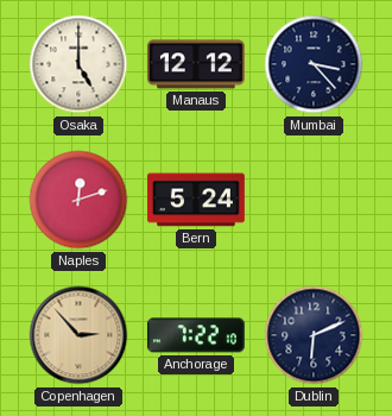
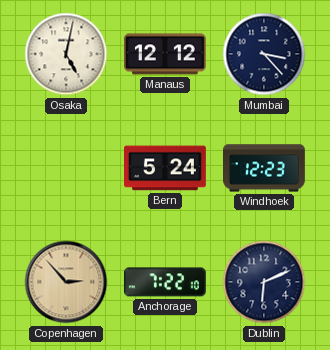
Osaka: 5:00 -> 5:02
Naples: 12:12 -> none
Windhoek: none -> 12:23
